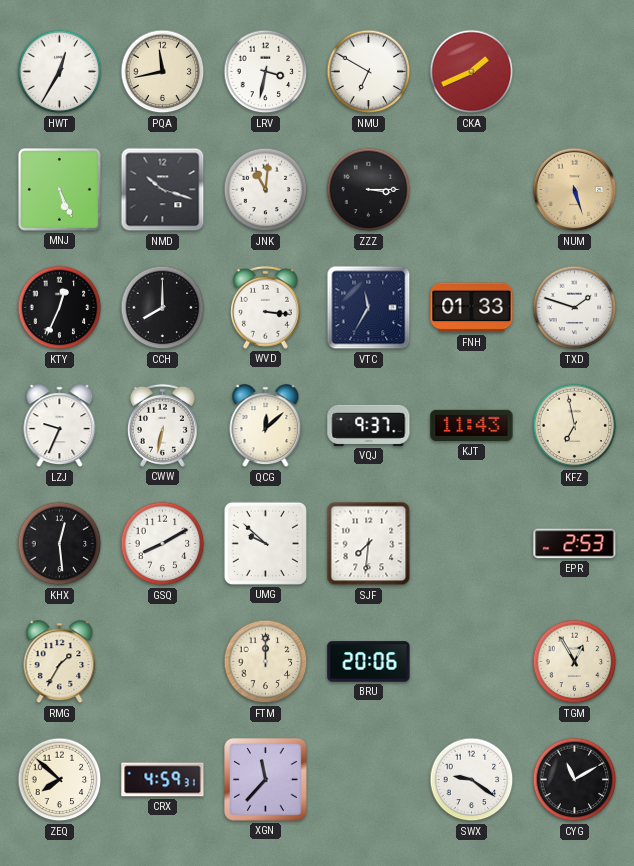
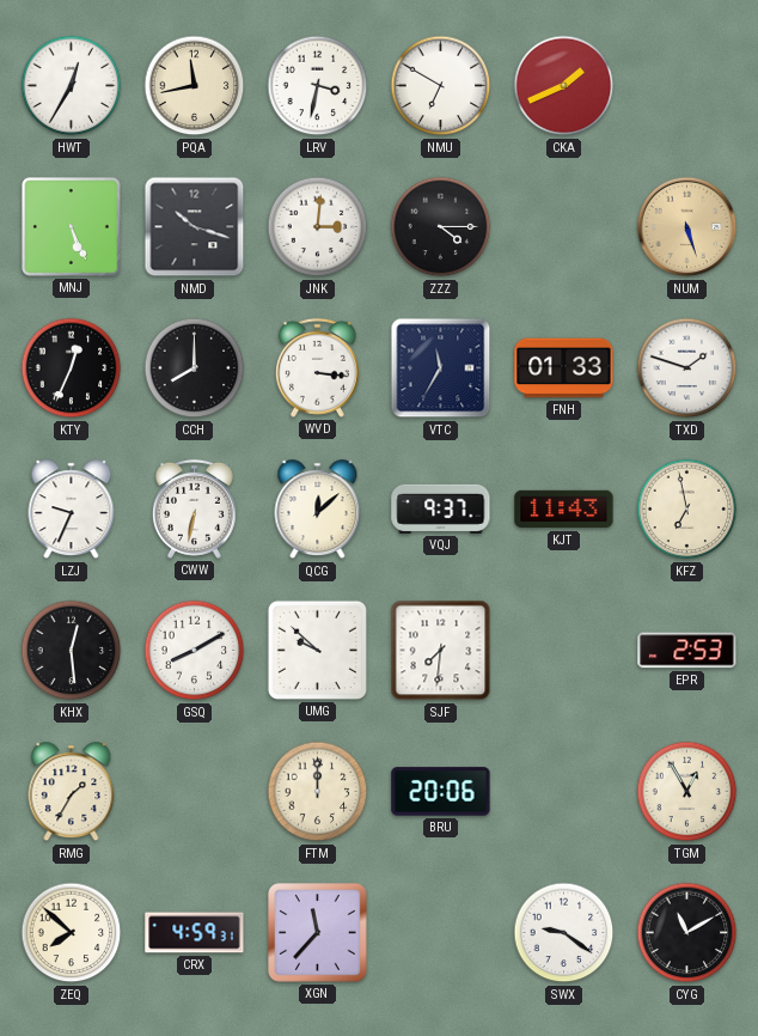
JNK: 11:01 -> 3:01
ZZZ: 3:15 -> 4:15
